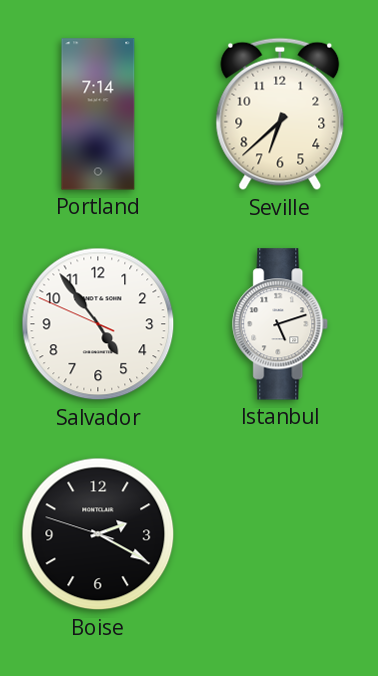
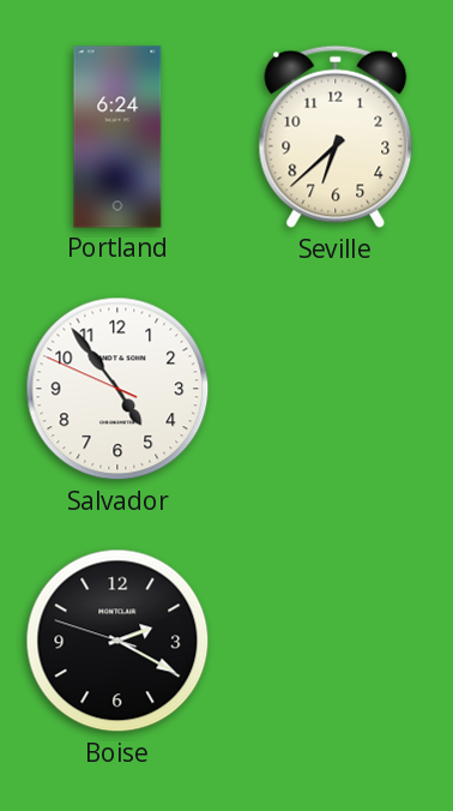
Portland: 7:14 -> 6:24
Istanbul: 5:12 -> none
